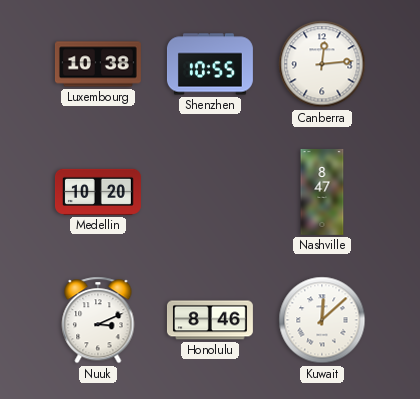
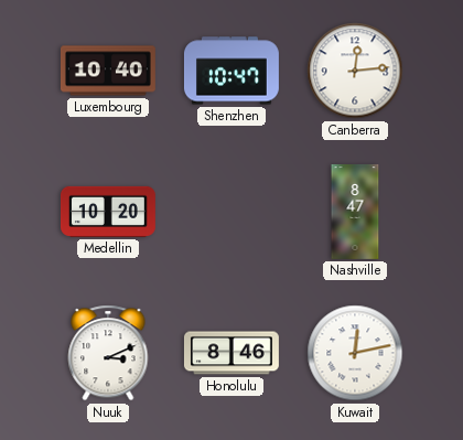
Luxembourg: 10:38 -> 10:40
Shenzhen: 10:55 -> 10:47
Kuwait: 12:08 -> 12:13
